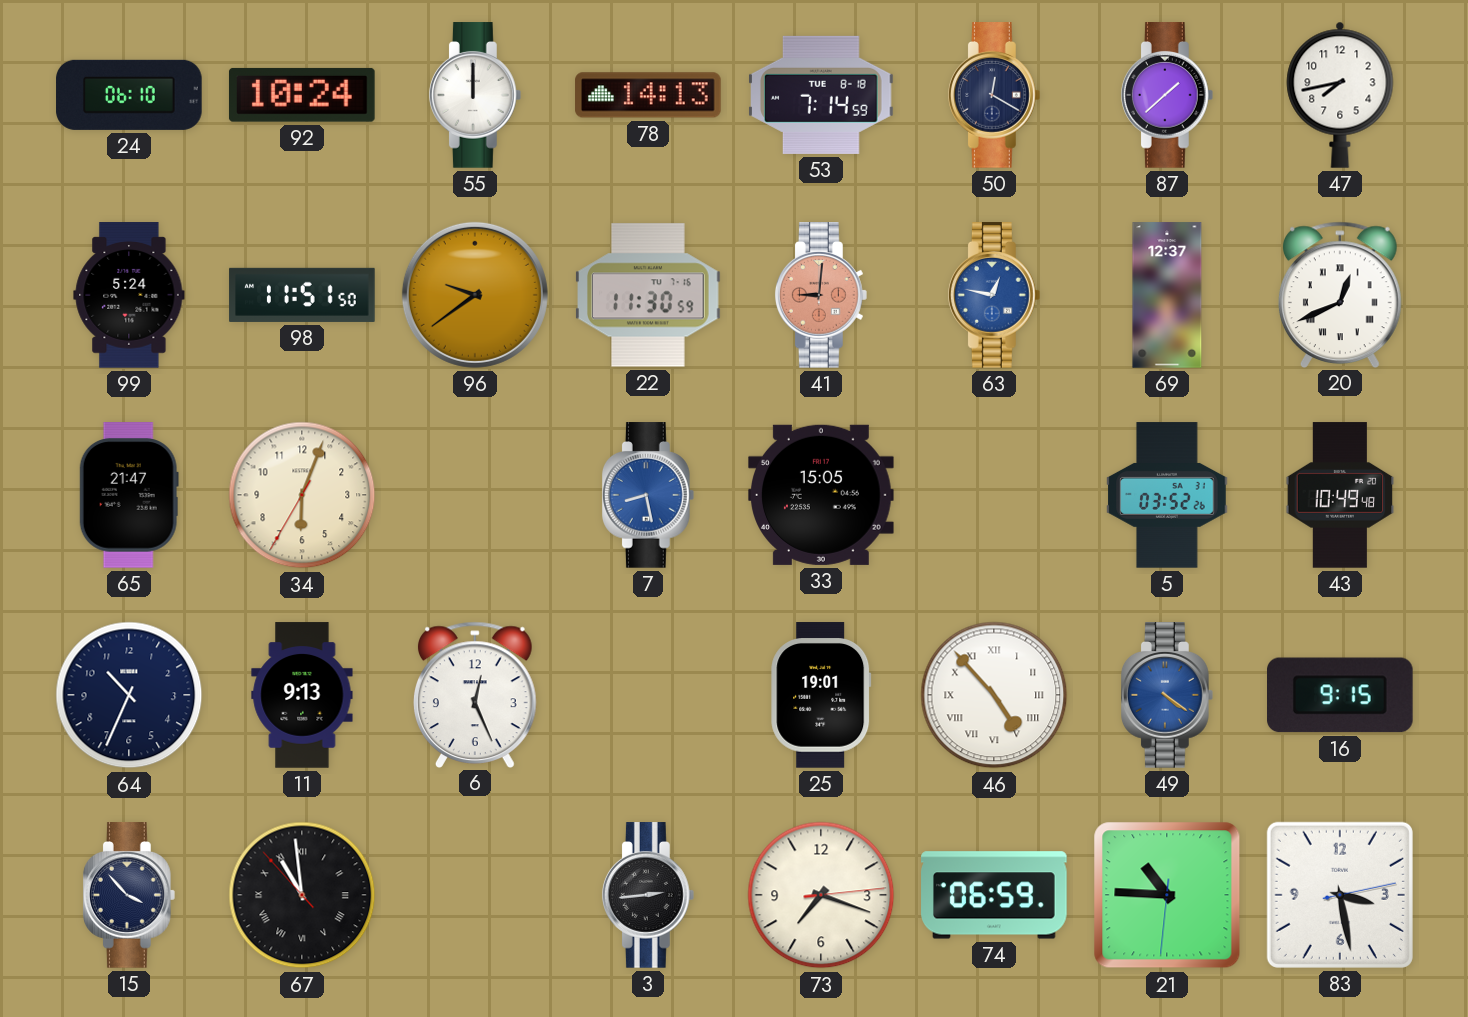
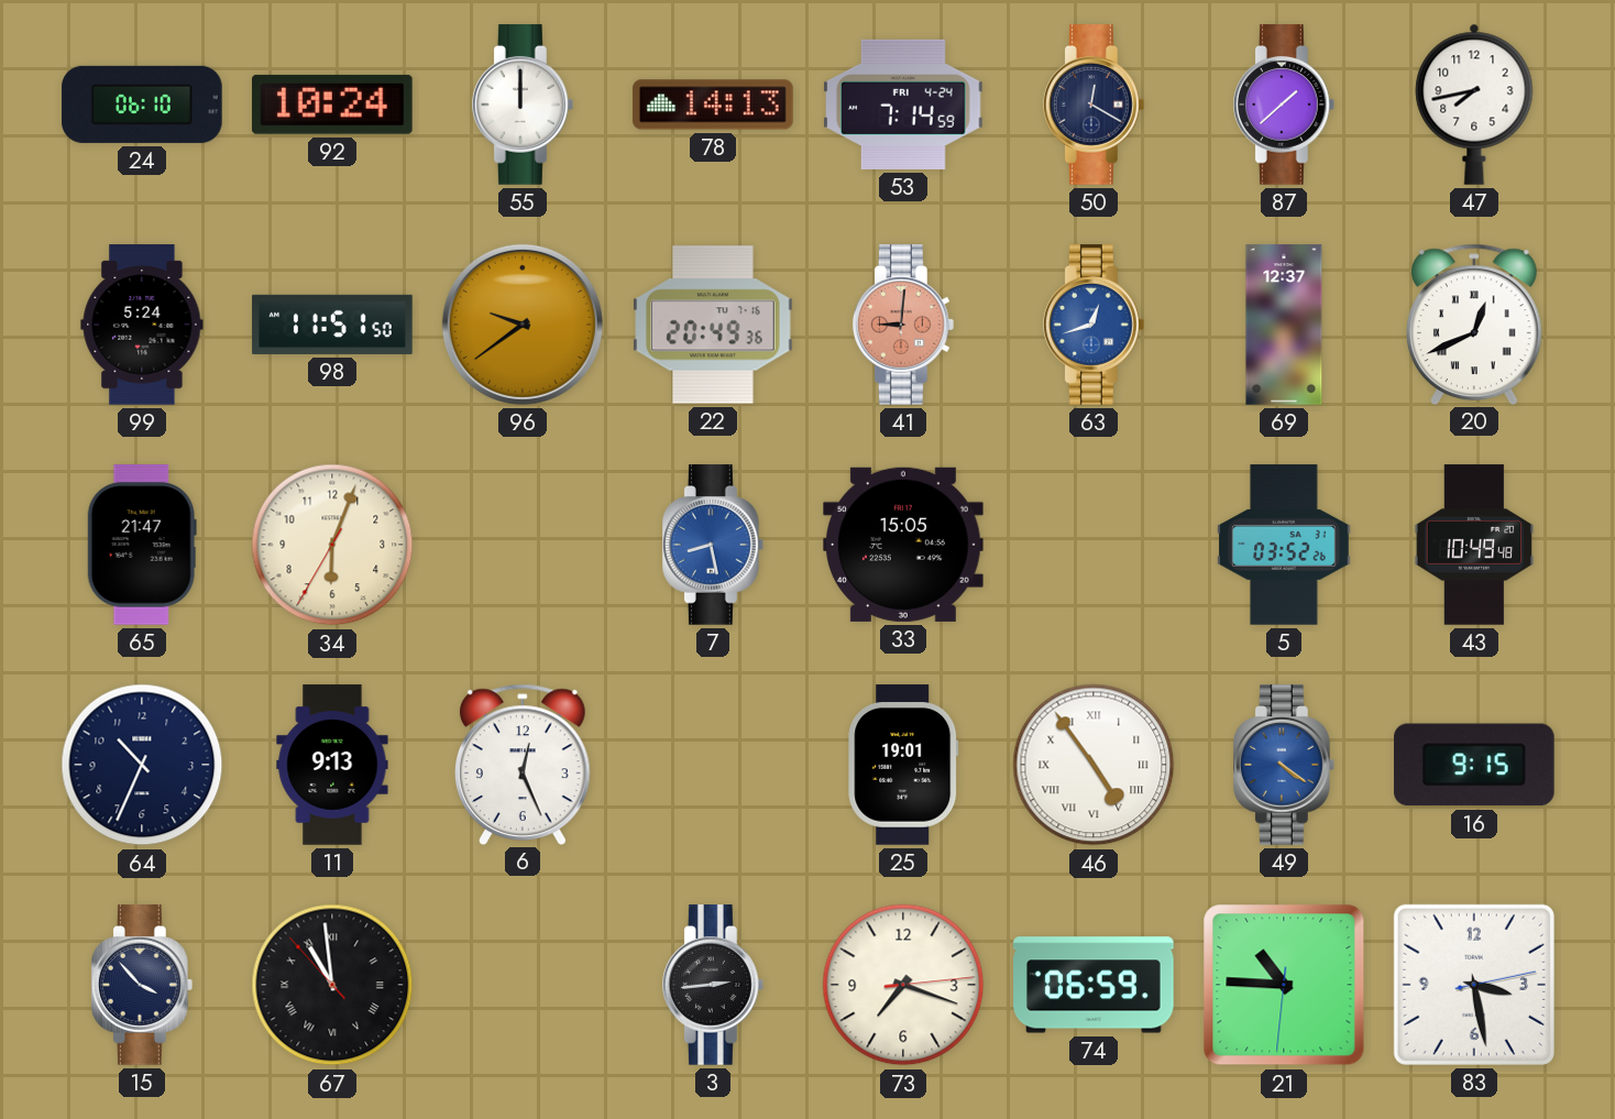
53 date: TUE 8-18 -> FRI 4-24
22: 11:30 -> 20:49
63: 12:47 -> 12:42
46: 4:53 -> 4:54
